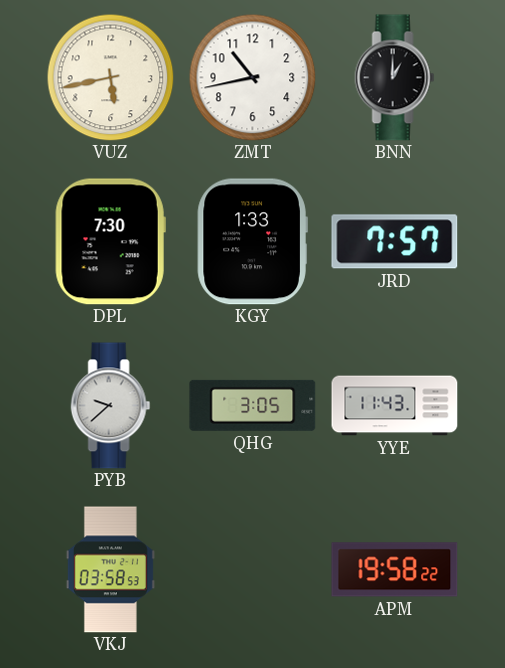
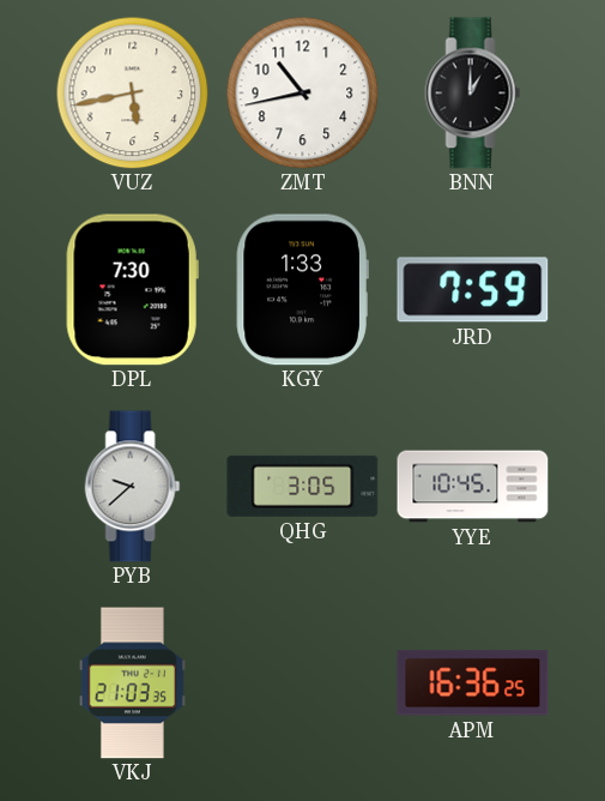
JRD: 7:57 -> 7:59
YYE: 11:43 -> 10:45
VKJ: 03:58 -> 21:03
APM: 19:58 -> 16:36
